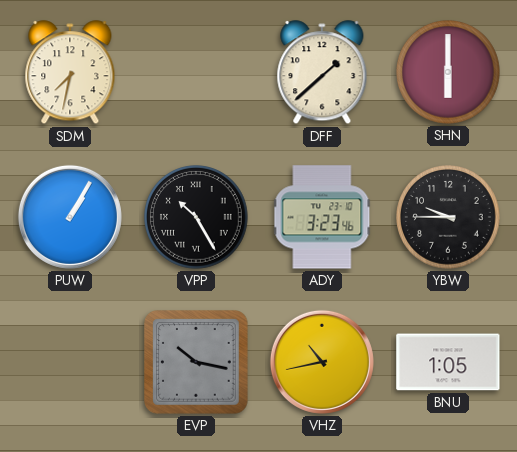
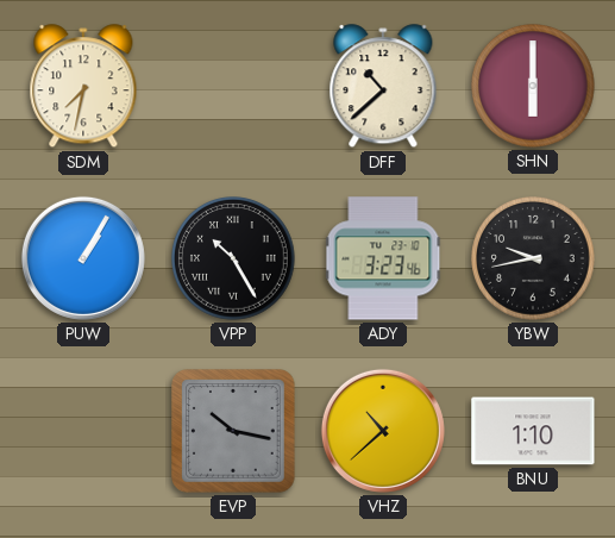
DFF: 1:38 -> 10:38
YBW: 9:45 -> 9:43
VHZ: 10:43 -> 10:38
BNU: 1:05 -> 1:10
